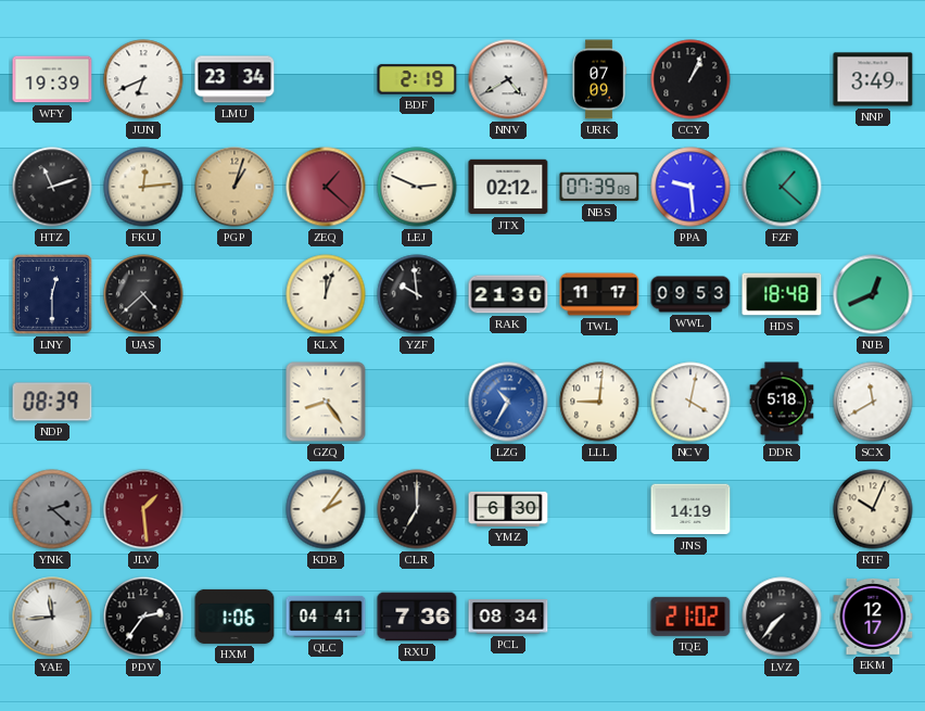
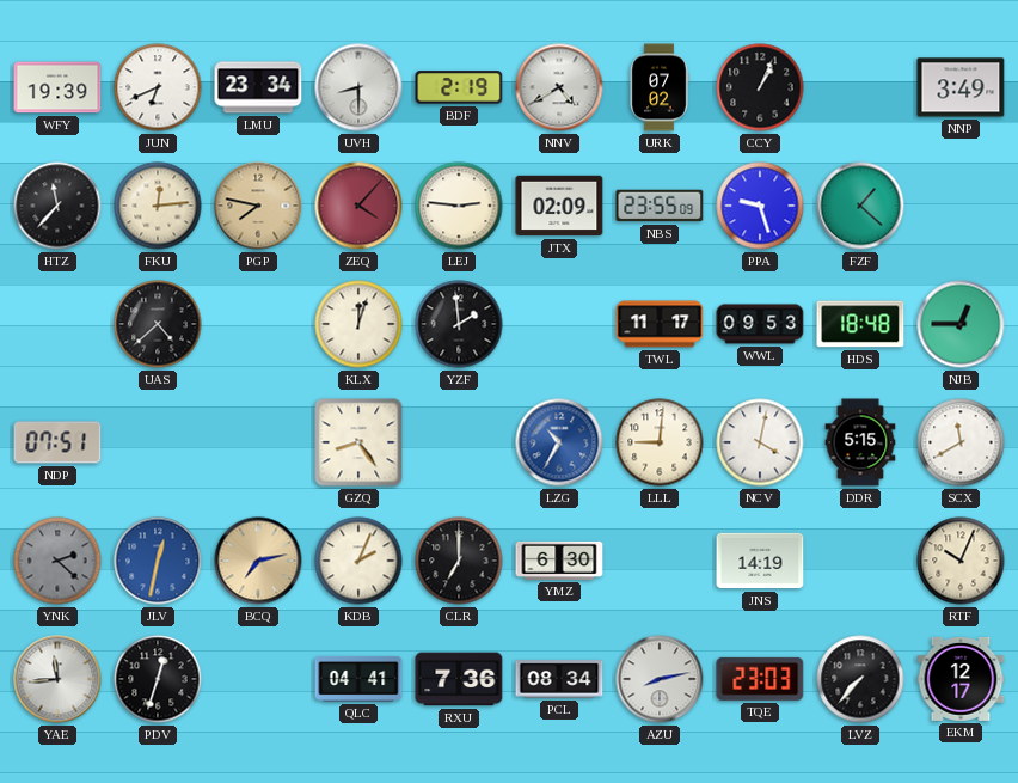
UVH: none -> 8:30
URK: 07:09 -> 07:02
HTZ: 11:12 -> 11:37
PGP: 1:03 -> 7:47
ZEQ: 1:22 -> 4:07
LEJ: 2:49 -> 2:46
JTX: 02:12 -> 02:09
NBS: 07:39 -> 23:55
PPA: 9:29 -> 9:27
LNY: 12:30 -> none
YZF: 9:59 -> 1:59
RAK: 21:30 -> none
NJB: 12:41 -> 12:45
NDP: 08:39 -> 07:51
DDR: 5:18 -> 5:15
JLV: 1:29 -> 12:32
JLV dial: burgundy -> blue
BCQ: none -> 7:13
KDB: 2:06 -> 2:04
PDV: 2:36 -> 12:33
HXM: 1:06 -> none
AZU: none -> 8:13
TQE: 21:02 -> 23:03
